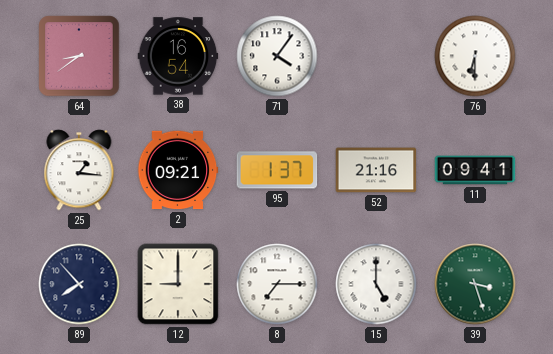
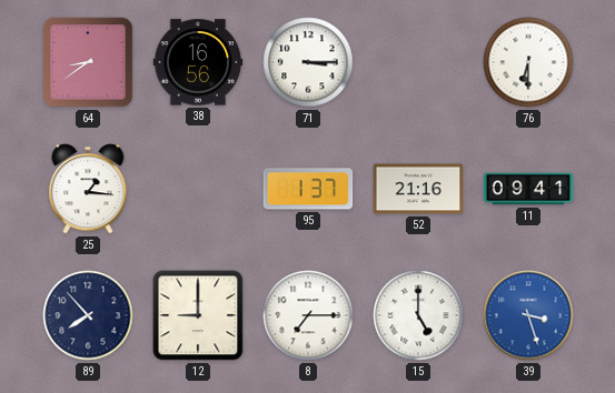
38: 16:54 -> 16:56
71: 4:06 -> 3:15
2: 09:21 -> none
39 dial: green -> blue
